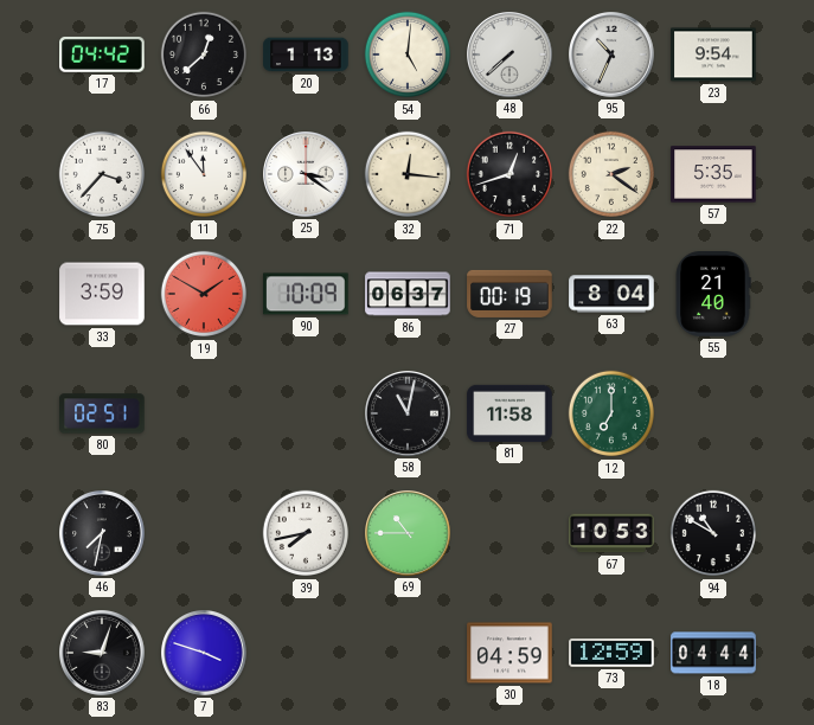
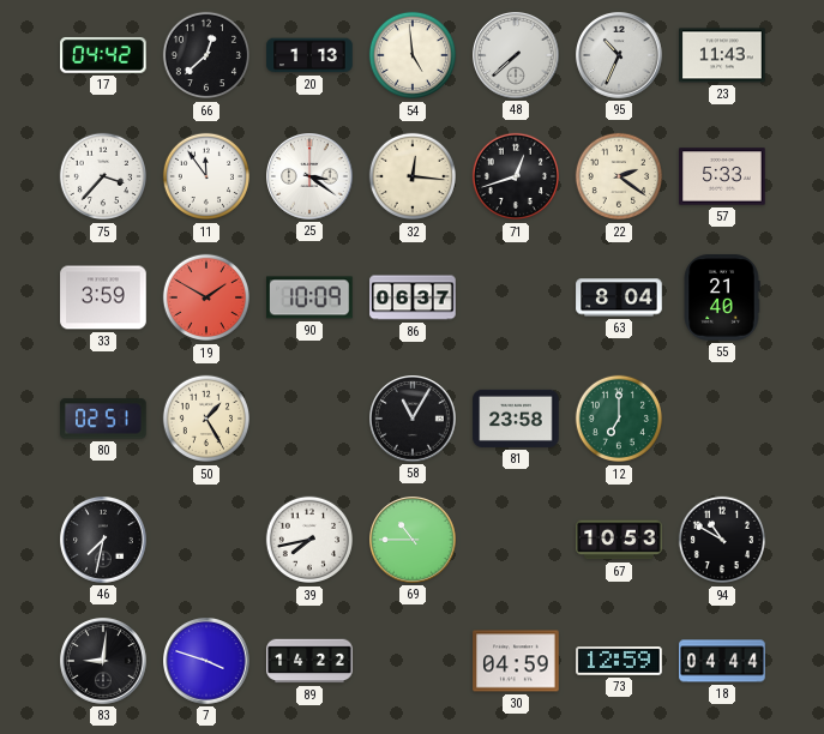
54: 5:01 -> 4:59
23: 9:54 -> 11:43
57: 5:35 -> 5:33
27: 00:19 -> none
50: none -> 1:25
58: 11:02 -> 11:05
81: 11:58 -> 23:58
83: 9:03 -> 9:01
89: none -> 14:22
